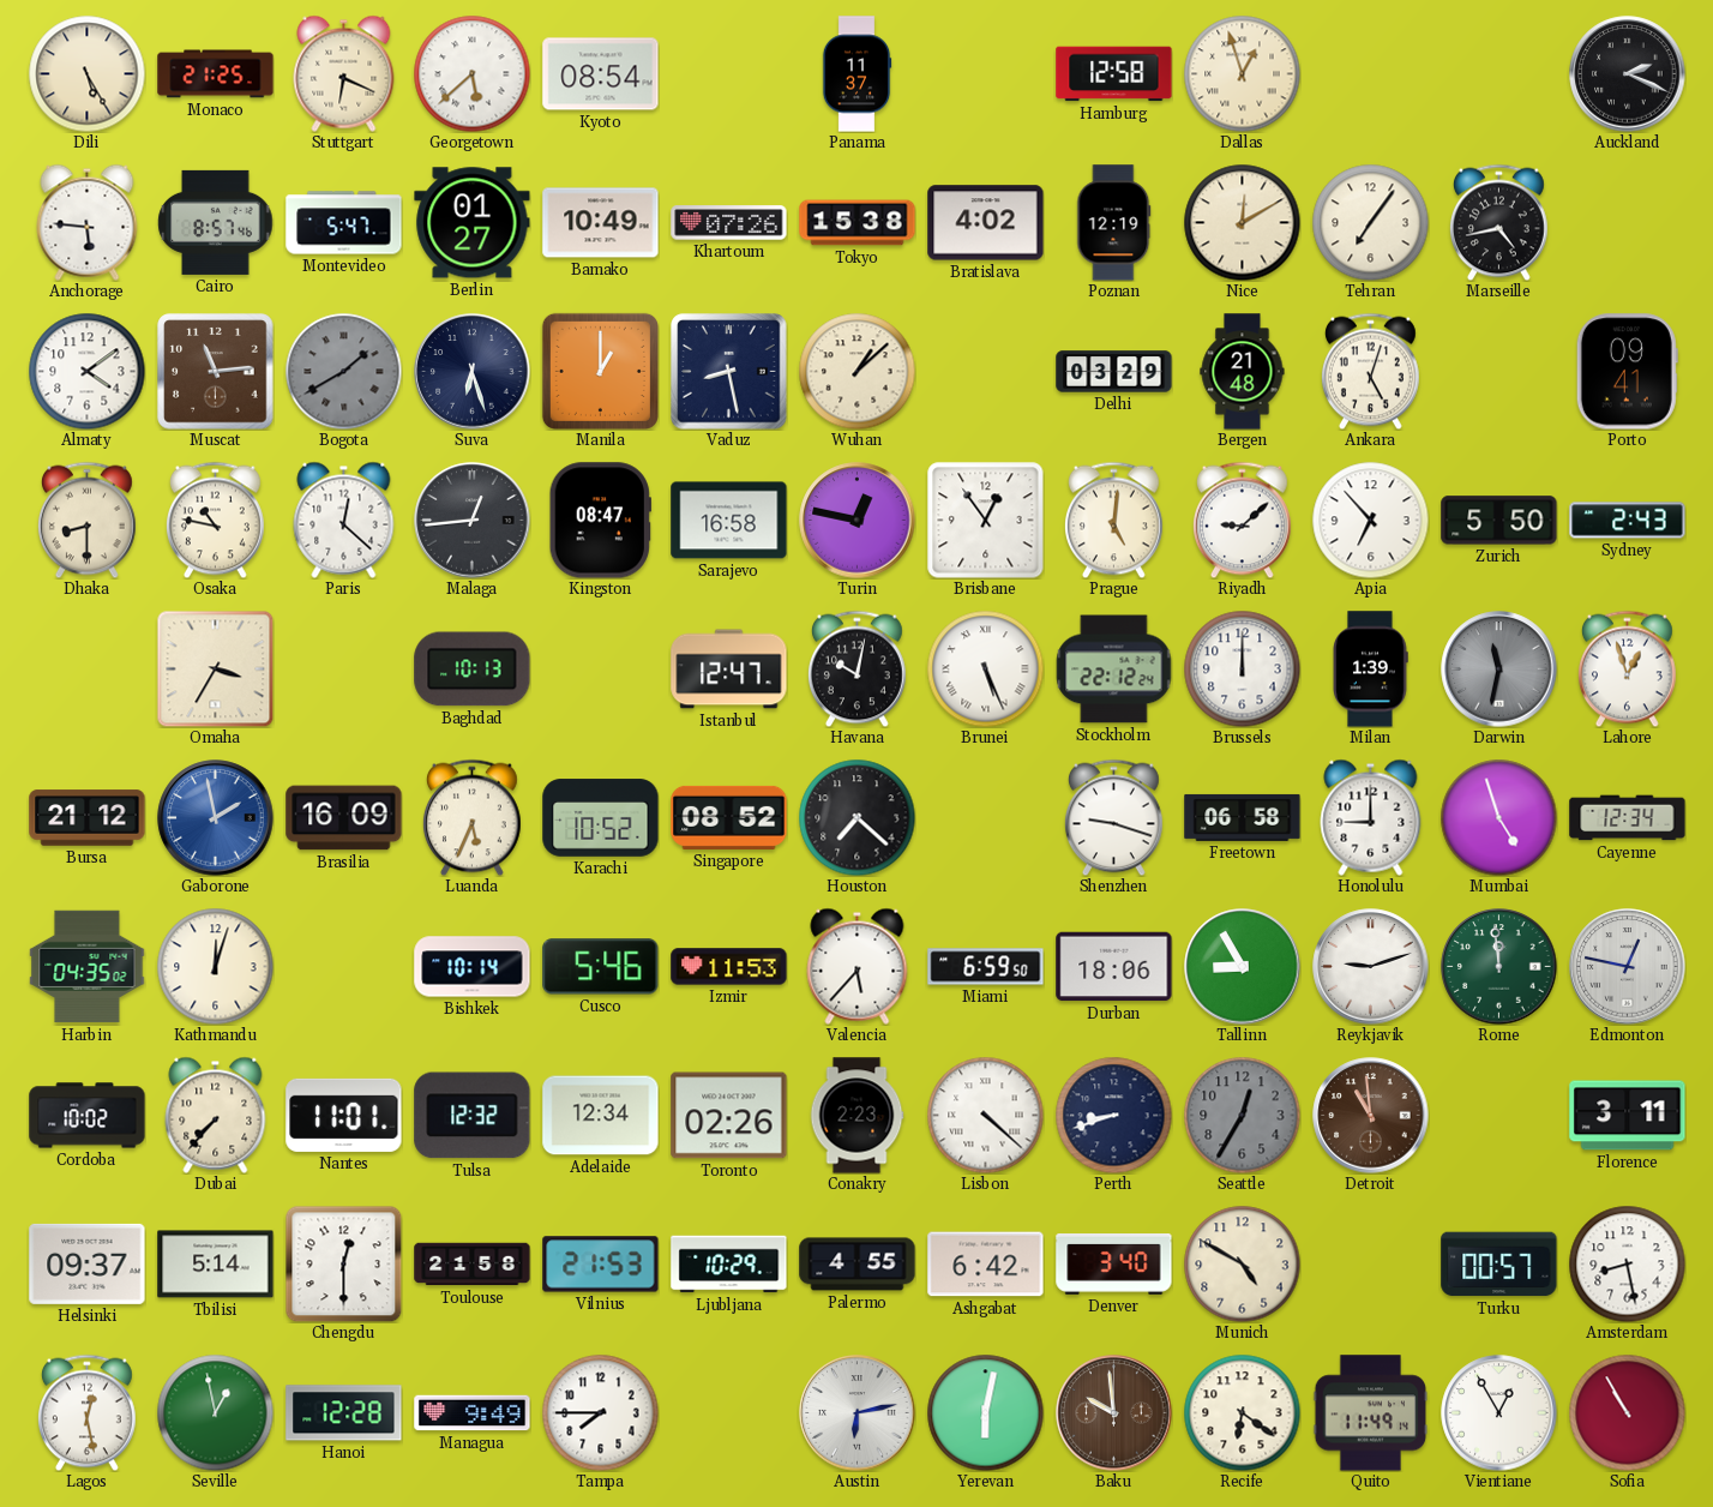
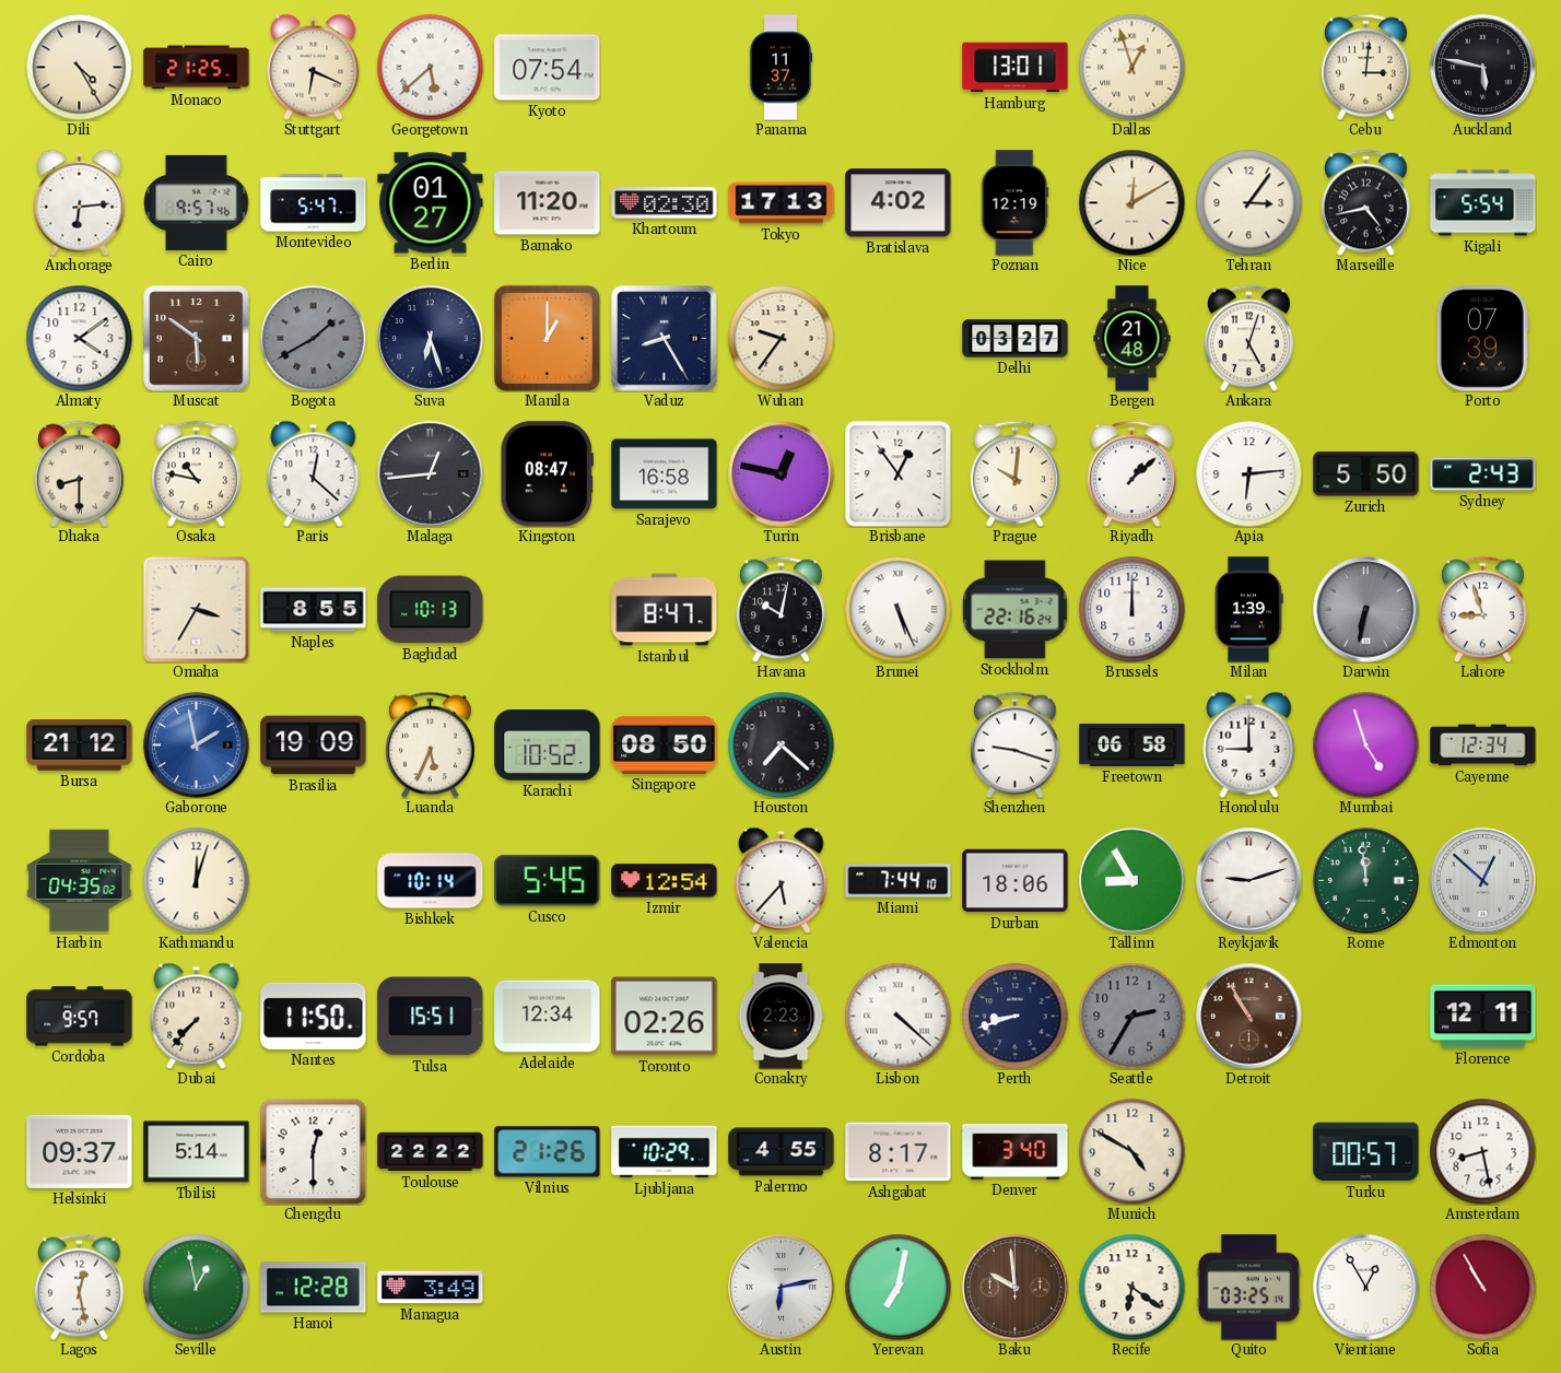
Dili: 5:25 -> 4:25
Kyoto: 08:54 -> 07:54
Hamburg: 12:58 -> 13:01
Cebu: none -> 3:01
Auckland: 2:19 -> 5:47
Anchorage: 5:46 -> 6:14
Cairo: 8:57 -> 9:57
Bamako: 10:49 -> 11:20
Khartoum: 07:26 -> 02:30
Tokyo: 15:38 -> 17:13
Tehran: 7:06 -> 3:06
Kigali: none -> 5:54
Muscat: 11:14 -> 5:51
Vaduz: 8:28 -> 8:25
Wuhan: 1:08 -> 9:36
Delhi: 03:29 -> 03:27
Porto: 09:41 -> 07:39
Prague: 5:01 -> 10:01
Riyadh: 9:08 -> 1:08
Apia: 6:53 -> 6:14
Naples: none -> 8:55
Istanbul: 12:47 -> 8:47
Stockholm: 22:12 -> 22:16
Darwin: 11:32 -> 6:32
Lahore: 12:57 -> 8:57
Brasilia: 16:09 -> 19:09
Singapore: 08:52 -> 08:50
Cusco: 5:46 -> 5:45
Izmir: 11:53 -> 12:54
Miami: 6:59 -> 7:44
Edmonton: 12:47 -> 12:52
Cordoba: 10:02 -> 9:57
Nantes: 11:01 -> 11:50
Tulsa: 12:32 -> 15:51
Seattle: 12:35 -> 2:35
Detroit: 10:59 -> 10:55
Florence: 3:11 -> 12:11
Toulouse: 21:58 -> 22:22
Vilnius: 21:53 -> 21:26
Ashgabat: 6:42 -> 8:17
Managua: 9:49 -> 3:49
Tampa: 7:45 -> none
Yerevan: 6:02 -> 7:02
Quito: 11:49 -> 03:25
